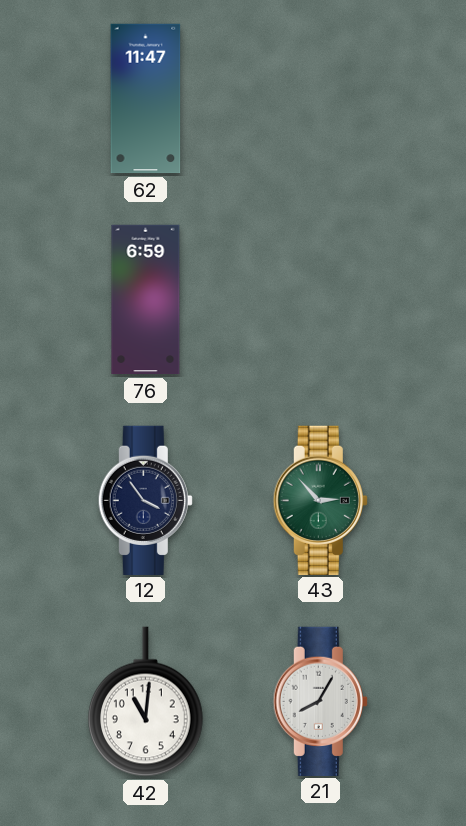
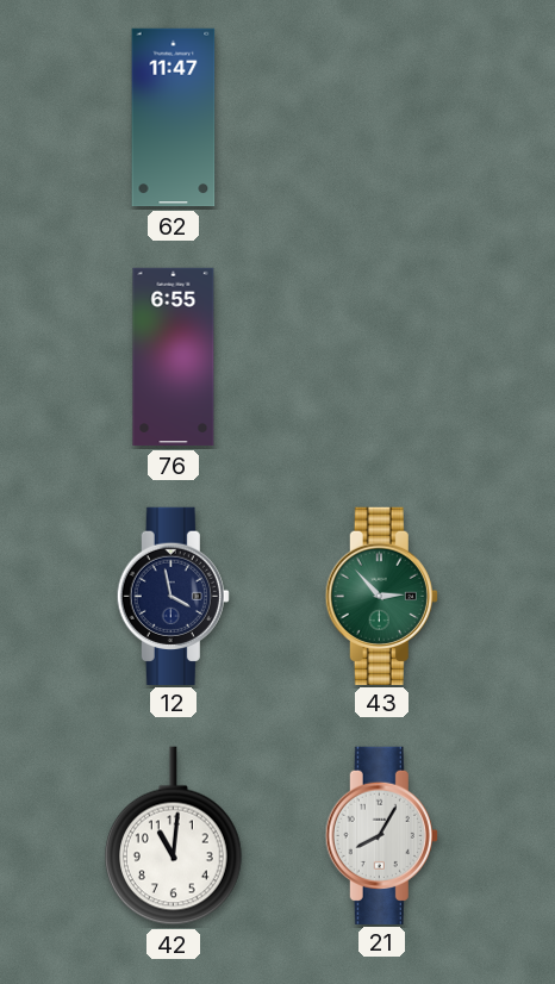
76: 6:59 -> 6:55
12: 3:54 -> 3:58
